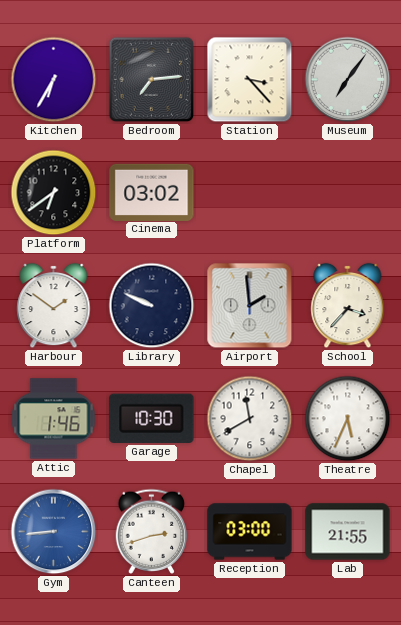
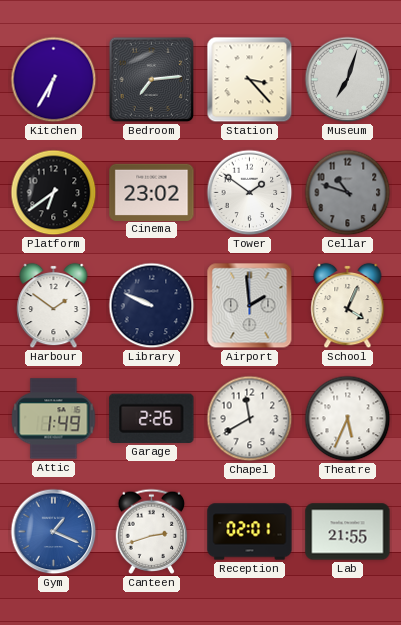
Museum: 7:06 -> 7:03
Cinema: 03:02 -> 23:02
Tower: none -> 1:51
Cellar: none -> 10:48
School: 3:37 -> 4:04
Attic: 1:46 -> 1:49
Garage: 10:30 -> 2:26
Gym: 8:44 -> 1:19
Reception: 03:00 -> 02:01
